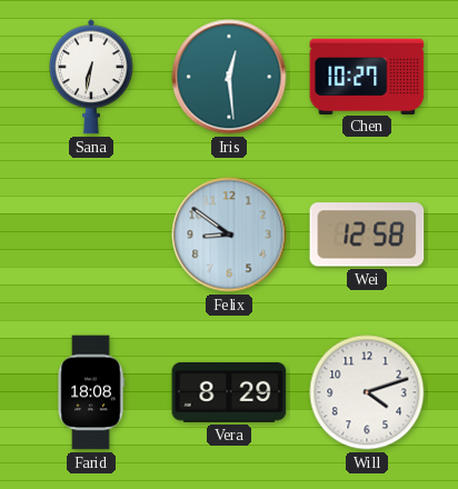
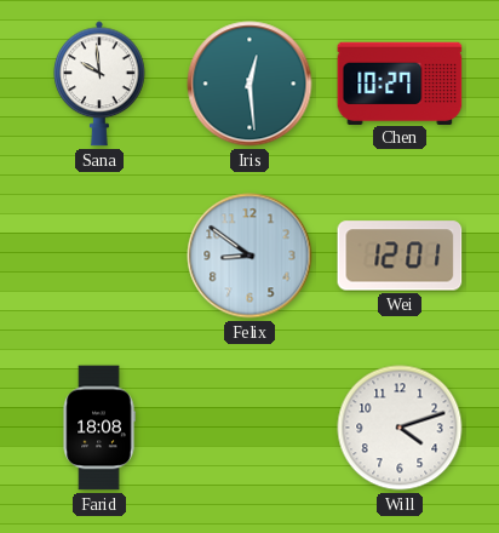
Sana: 6:32 -> 9:59
Wei: 12:58 -> 12:01
Vera: 8:29 -> none
